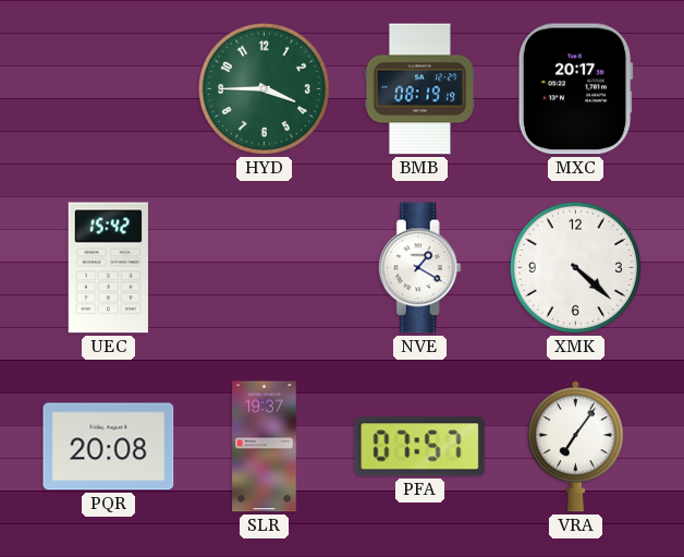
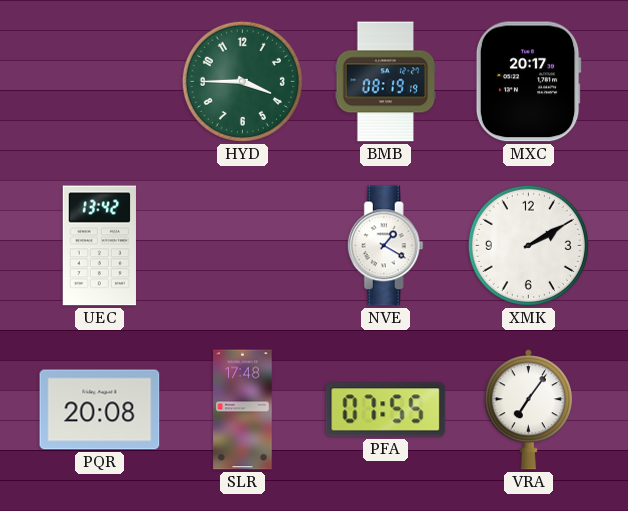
UEC: 15:42 -> 13:42
XMK: 4:22 -> 2:10
SLR: 19:37 -> 17:48
PFA: 07:57 -> 07:55
